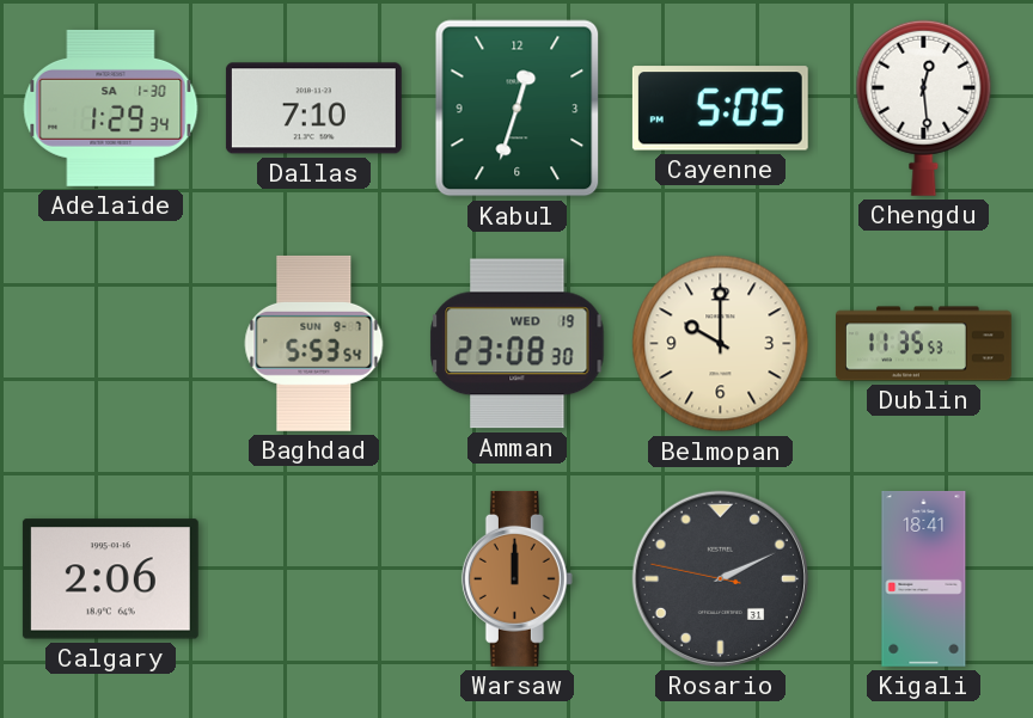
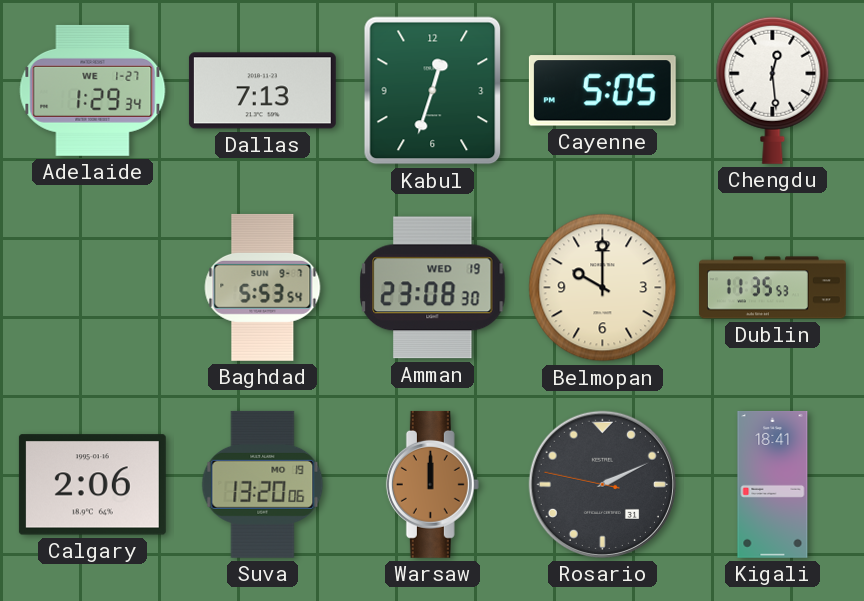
Adelaide date: SA 1-30 -> WE 1-27
Dallas: 7:10 -> 7:13
Suva: none -> 13:20
